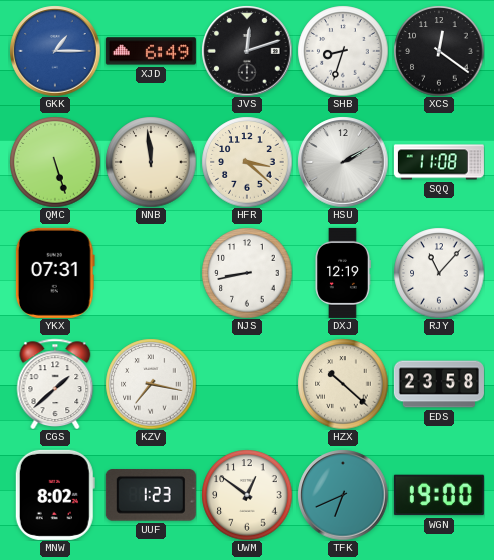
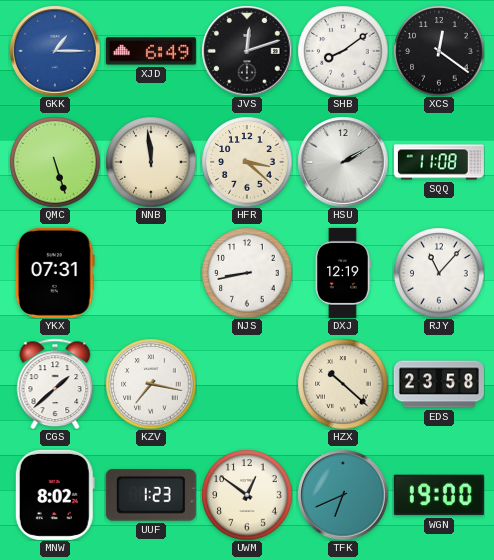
SHB: 8:33 -> 8:09
